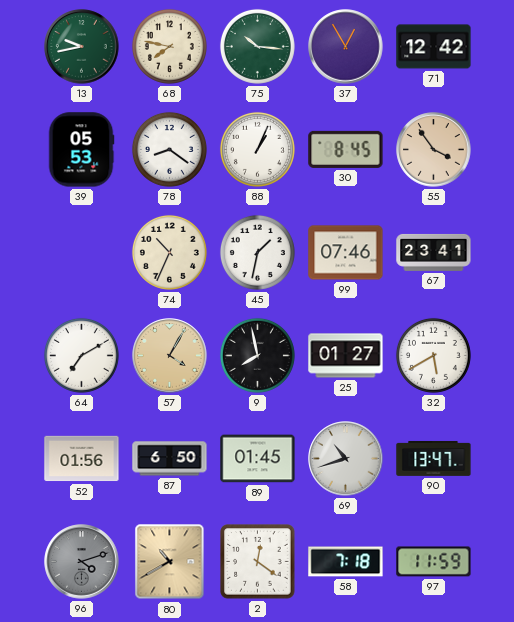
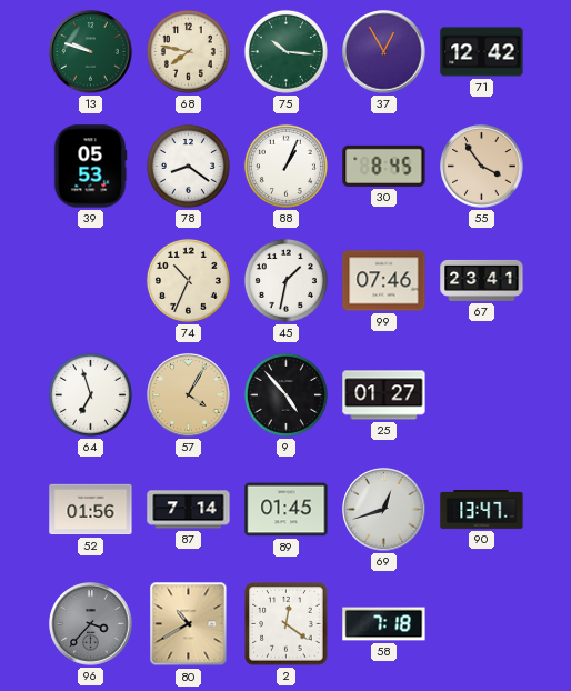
13: 9:43 -> 9:48
64: 7:10 -> 6:57
9: 7:58 -> 4:53
32: 5:40 -> none
87: 6:50 -> 7:14
69: 10:42 -> 12:42
96: 4:12 -> 3:37
97: 11:59 -> none
